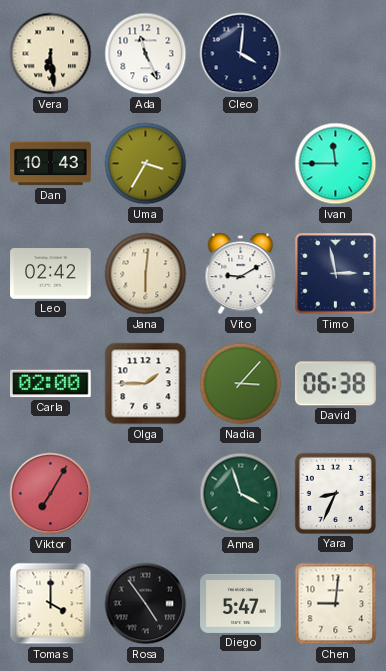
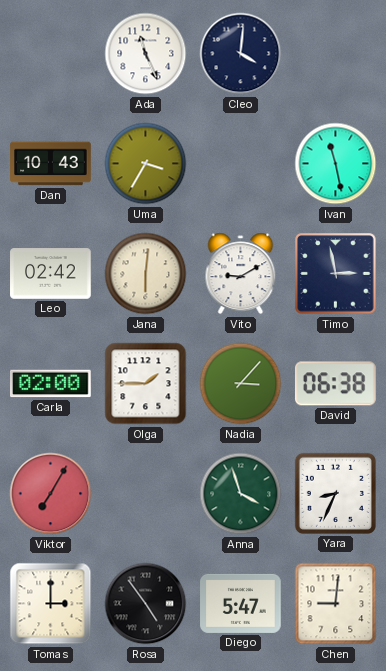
Vera: 6:29 -> none
Ivan: 11:45 -> 11:28
Tomas: 4:00 -> 3:00
